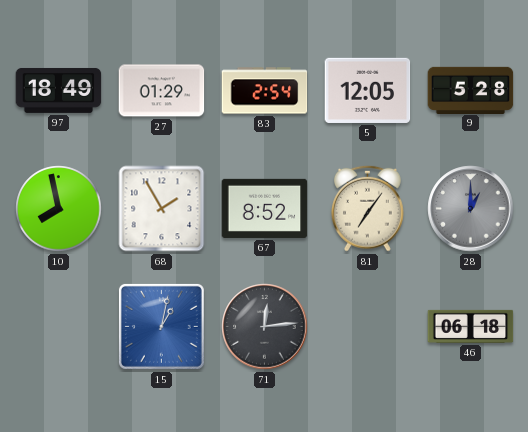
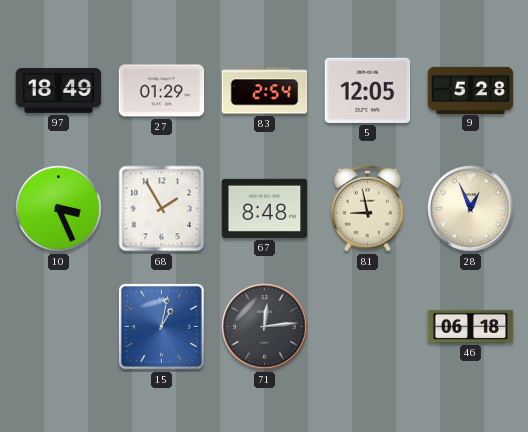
10: 7:58 -> 3:26
67: 8:52 -> 8:48
81: 7:06 -> 8:58
28: 1:00 -> 12:56
28 dial: grey -> cream
